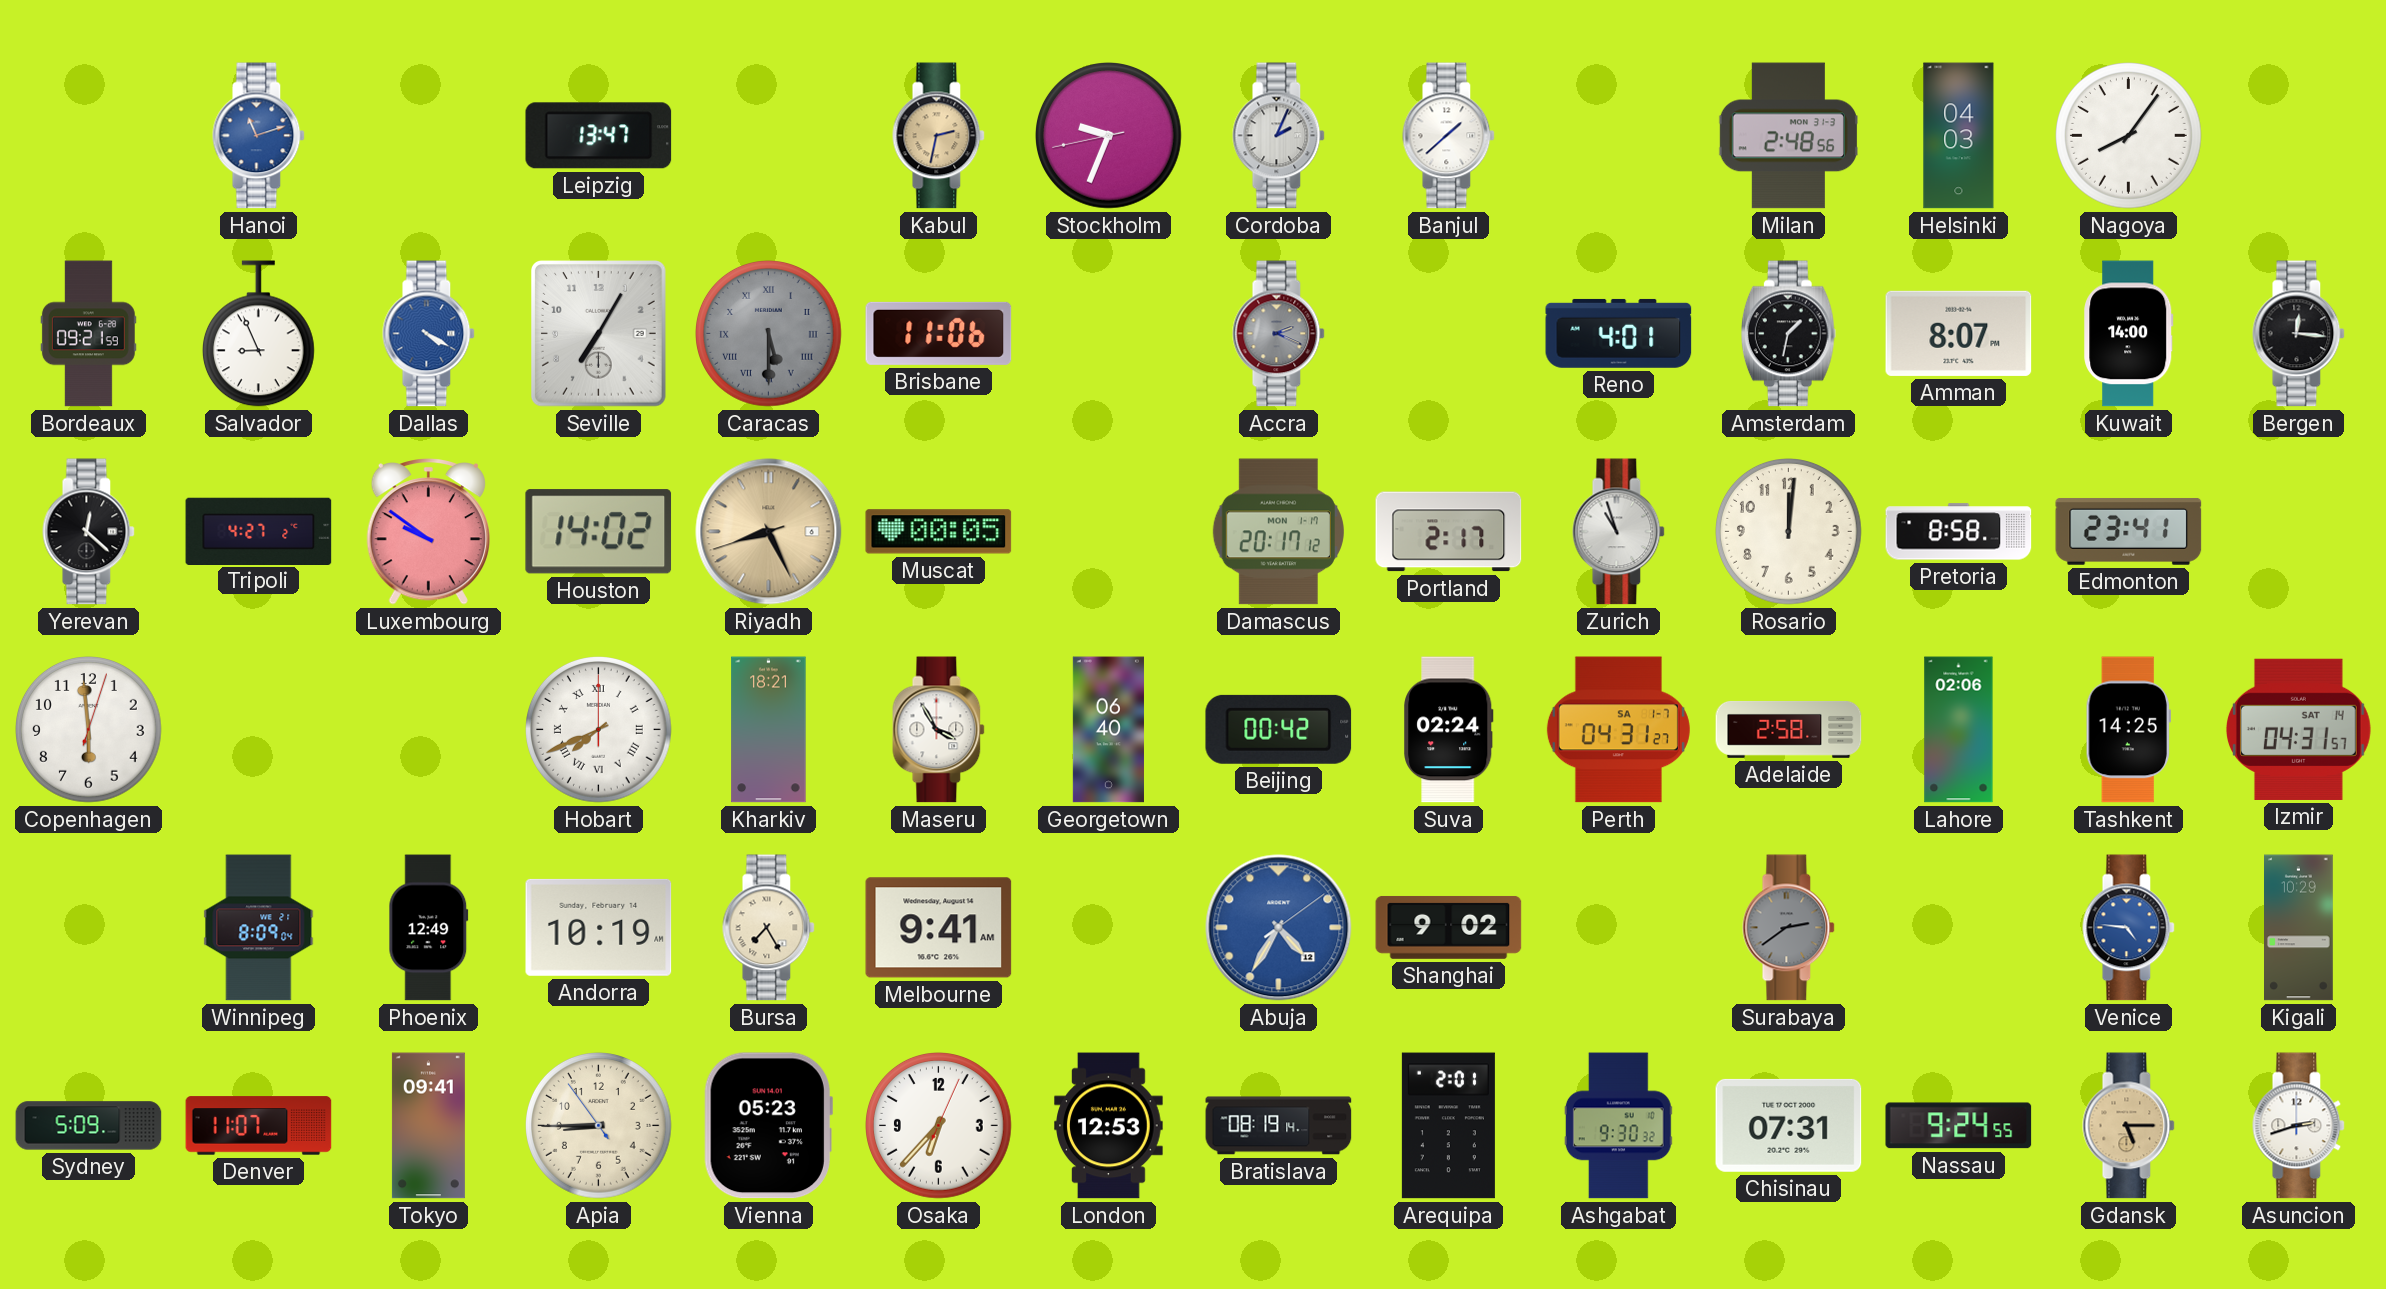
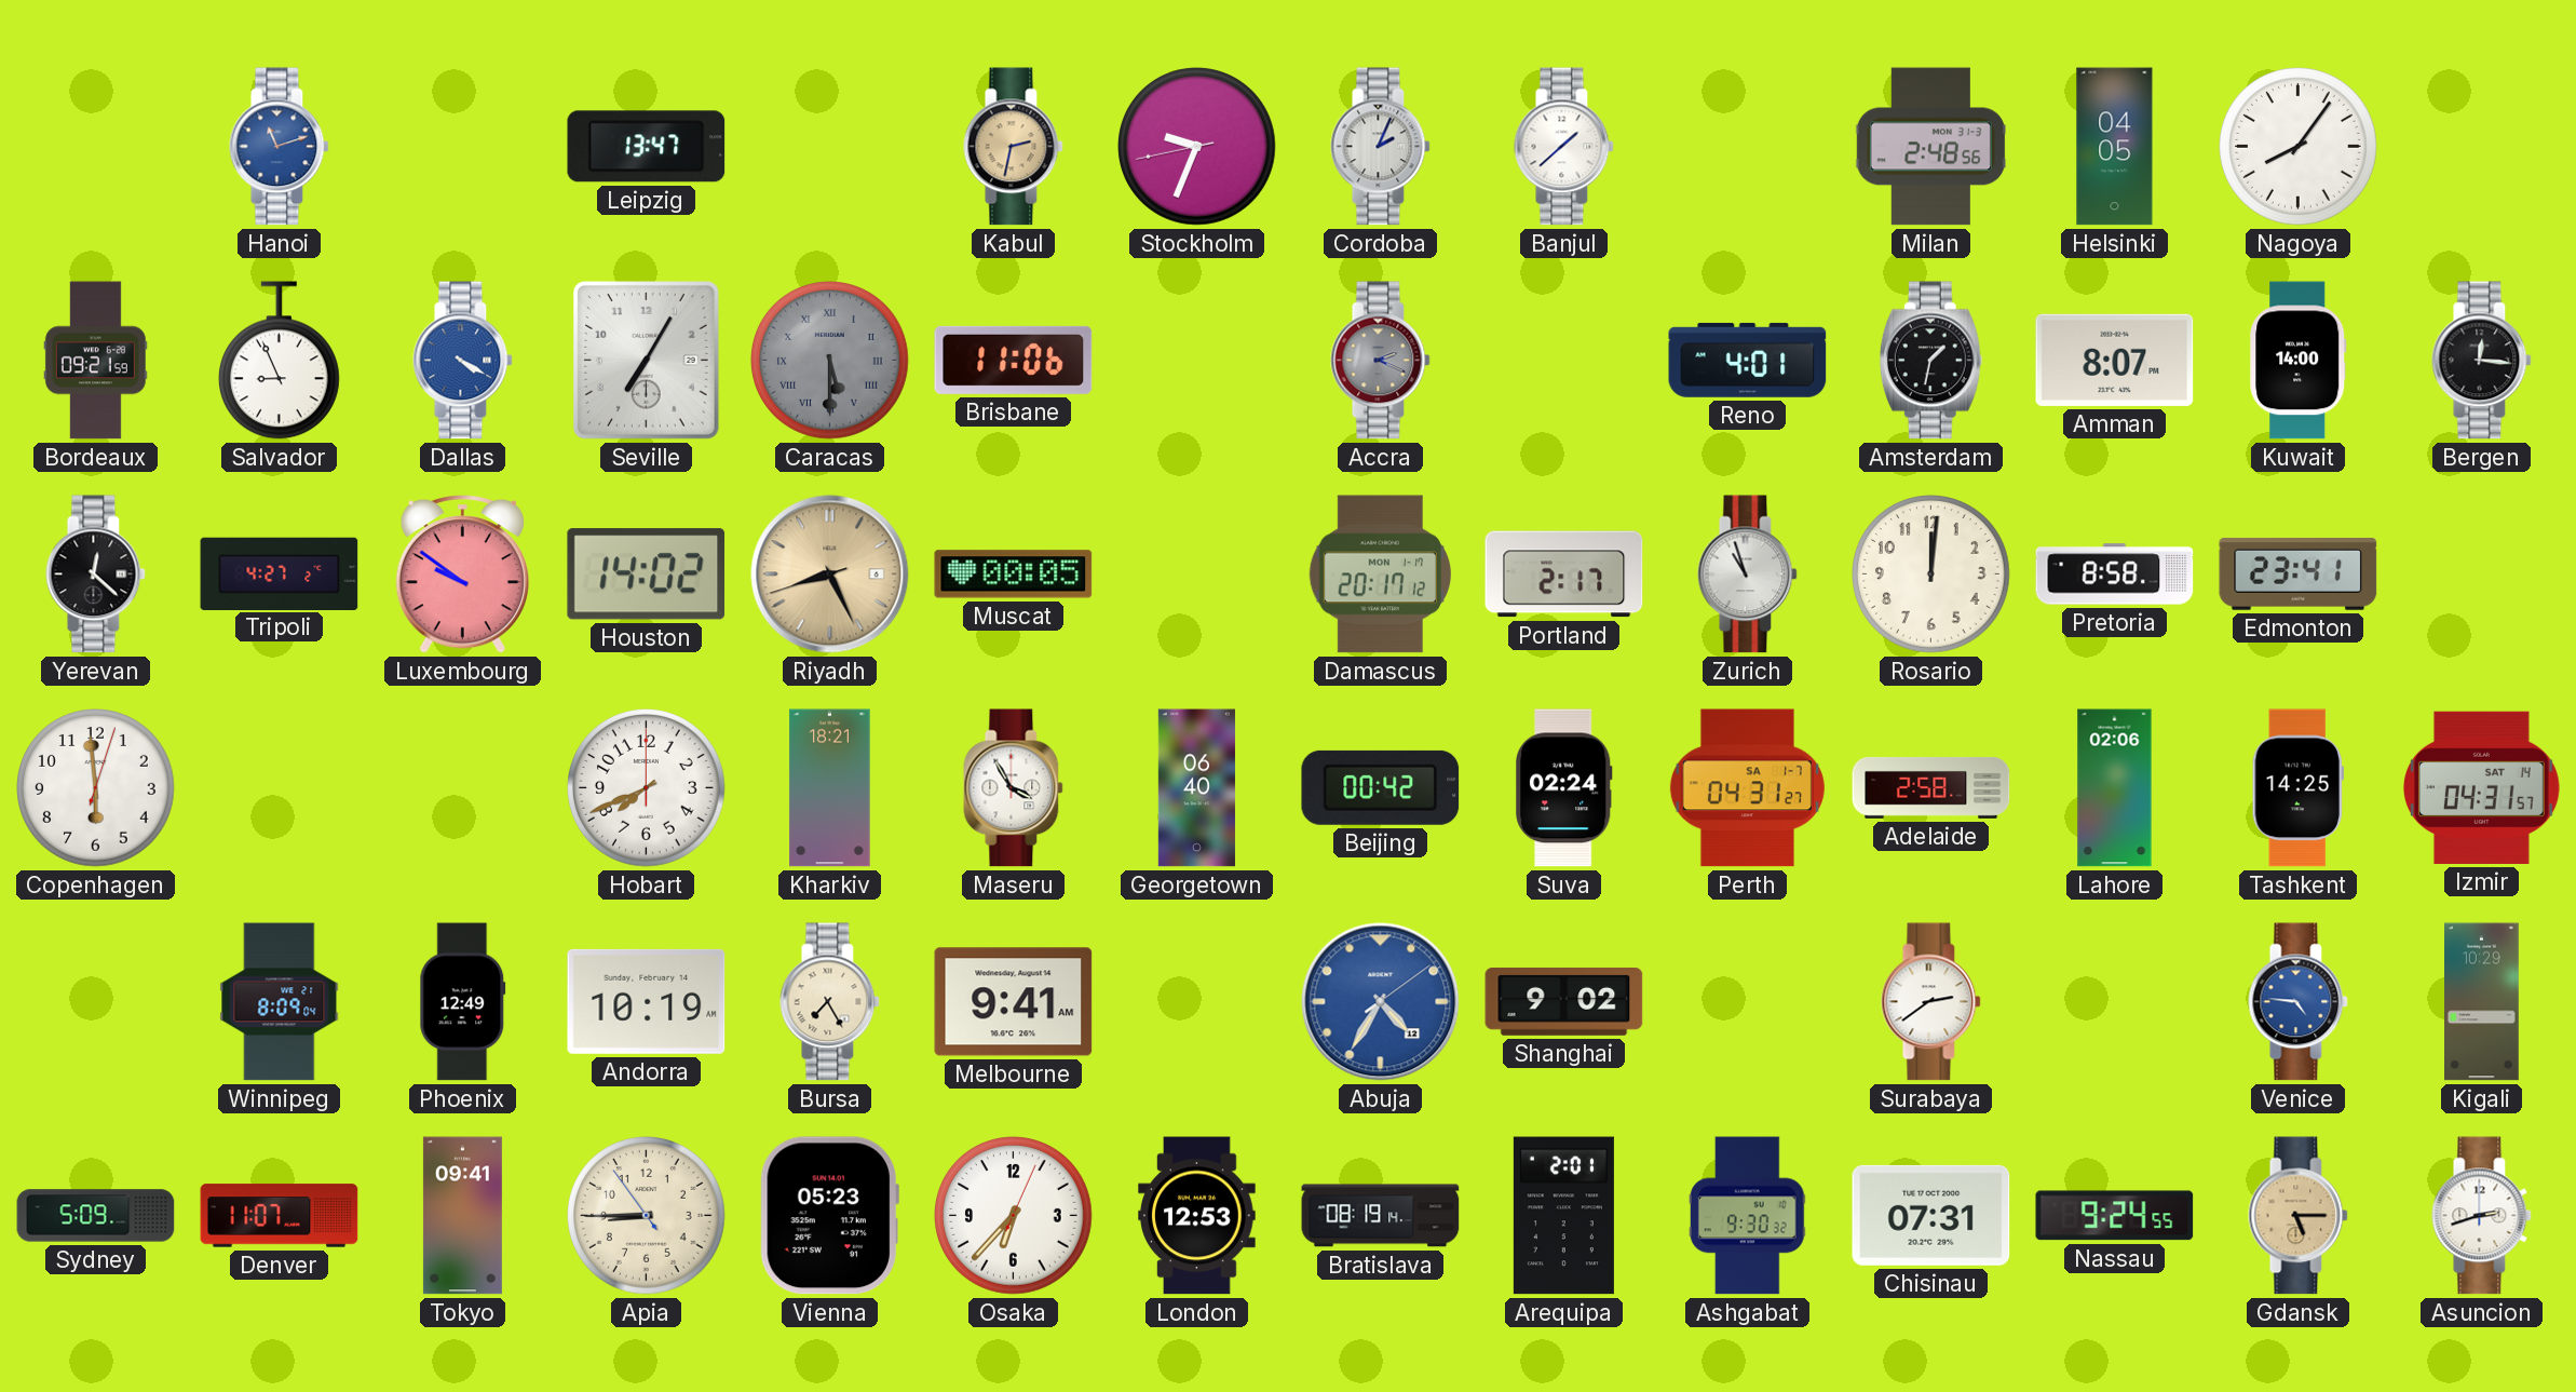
Helsinki: 04:03 -> 04:05
Hobart numerals: Roman -> Arabic
Surabaya dial: grey -> white
